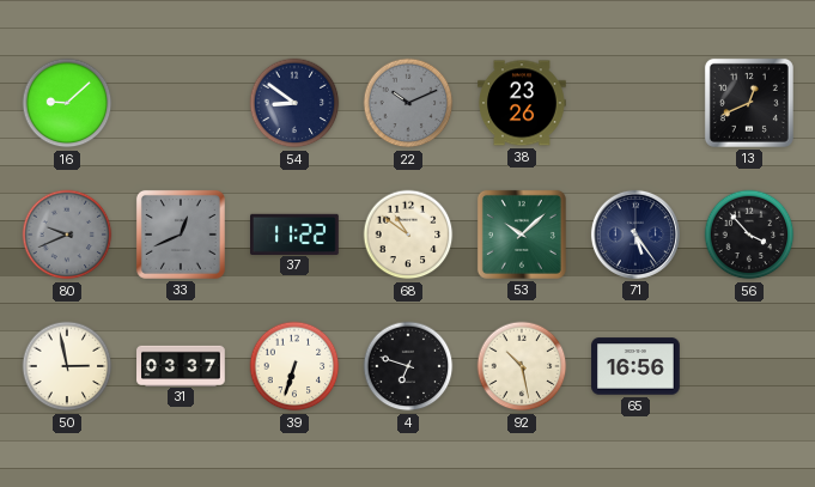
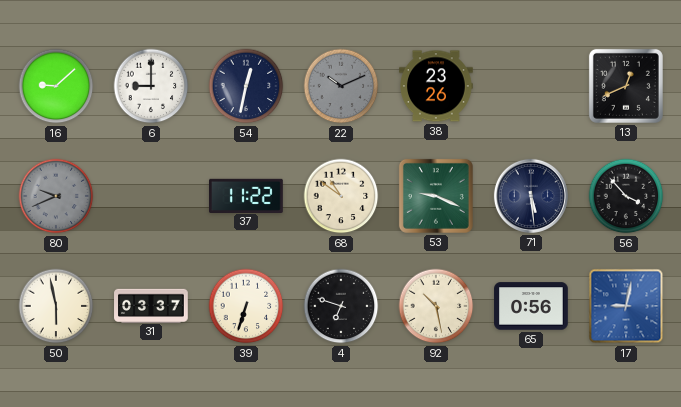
6: none -> 9:00
54: 8:51 -> 12:32
33: 12:41 -> none
53: 10:08 -> 9:19
71: 5:24 -> 5:29
50: 2:58 -> 5:58
65: 16:56 -> 0:56
17: none -> 9:02
